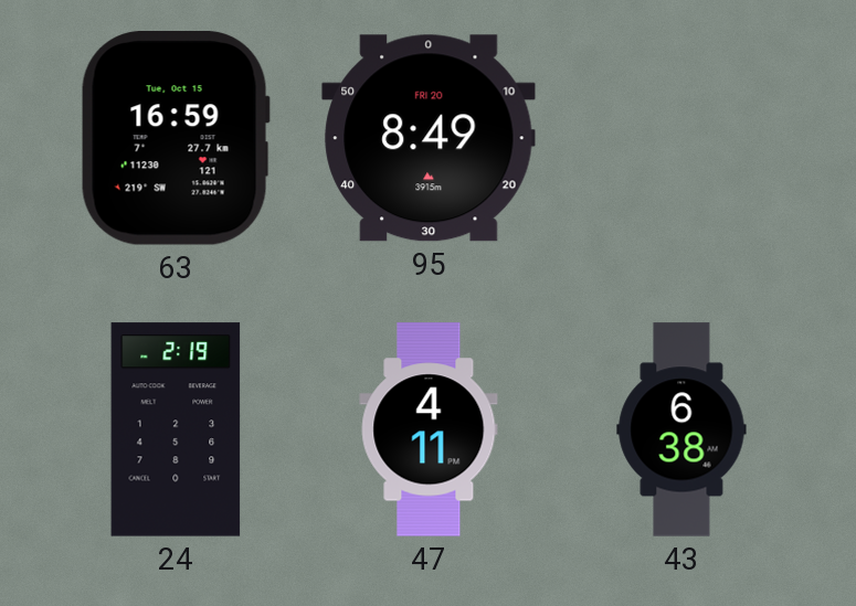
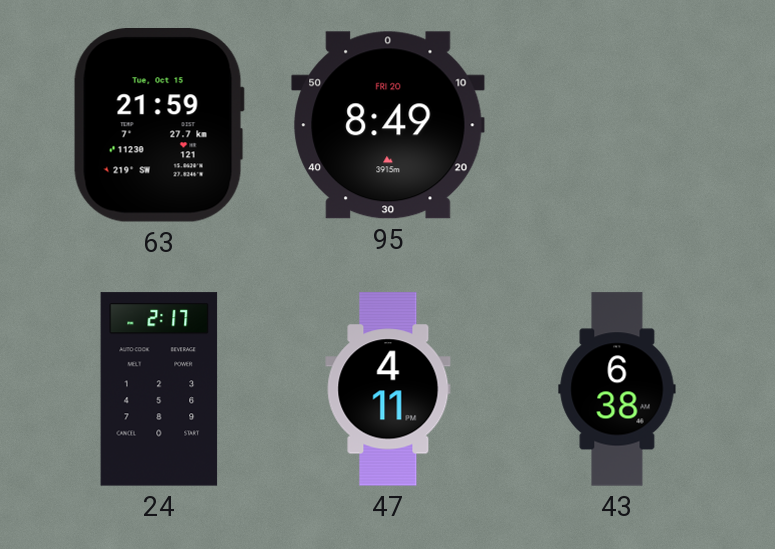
63: 16:59 -> 21:59
24: 2:19 -> 2:17
